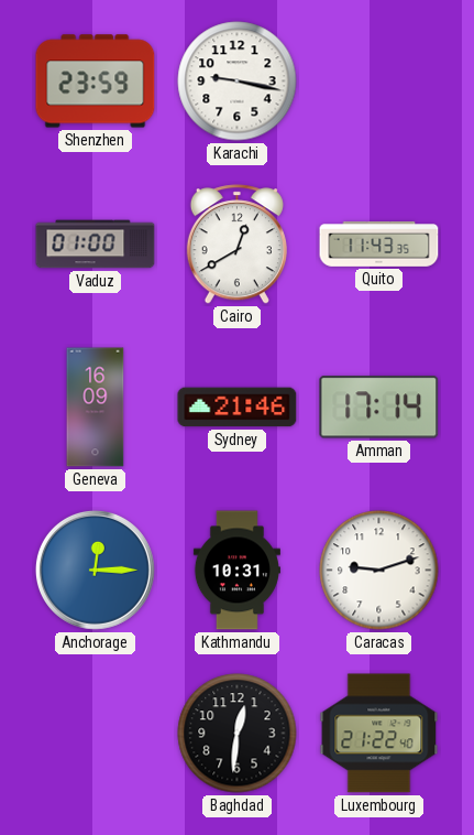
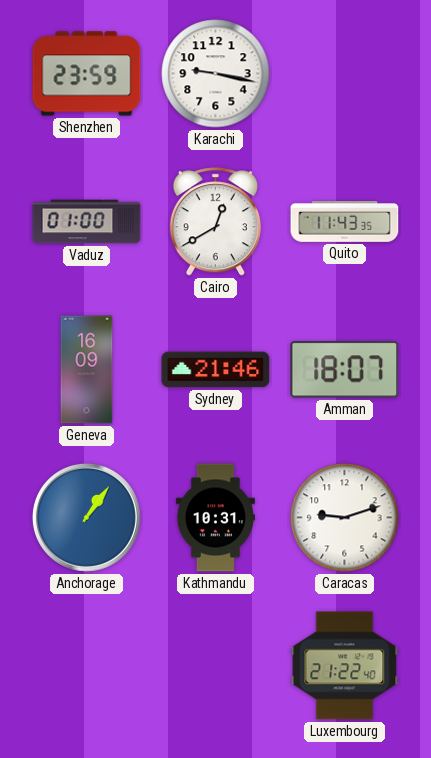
Amman: 17:14 -> 18:07
Anchorage: 12:15 -> 1:06
Baghdad: 12:31 -> none
